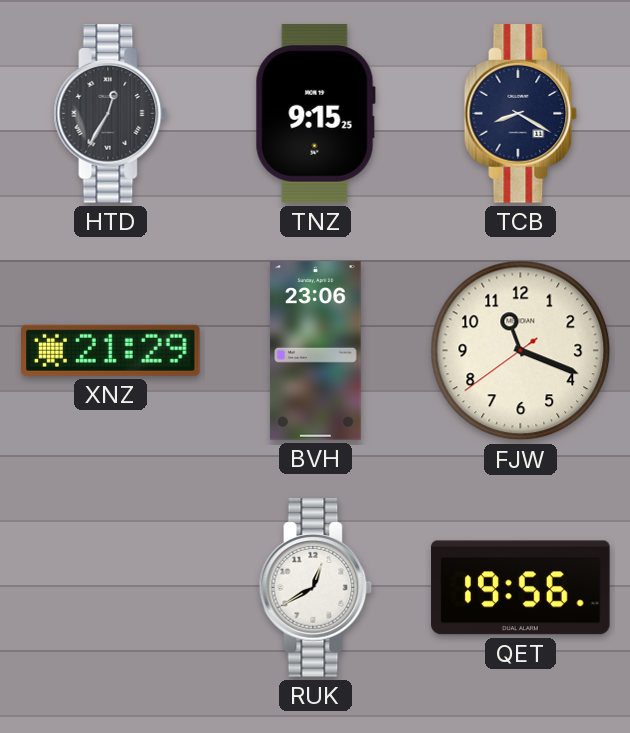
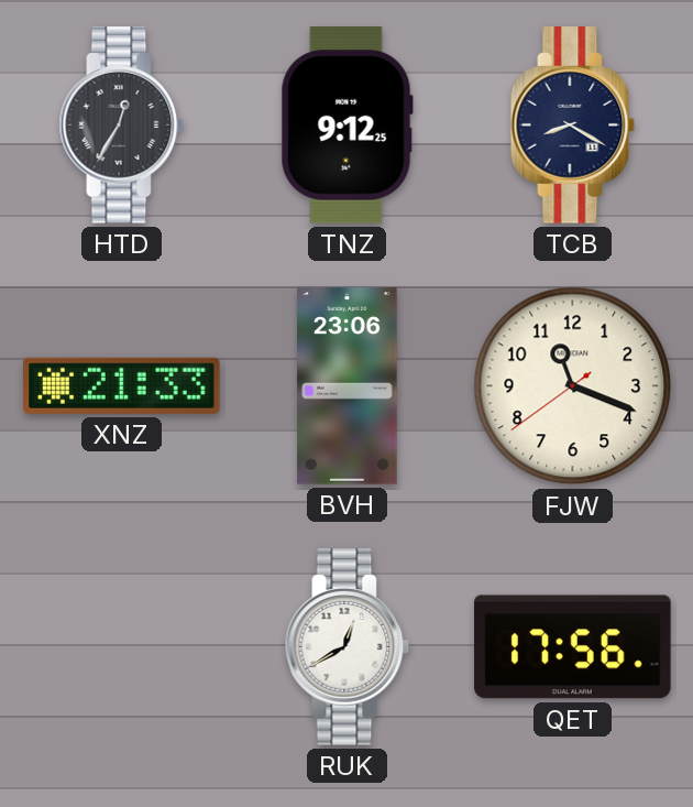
TNZ: 9:15 -> 9:12
XNZ: 21:29 -> 21:33
QET: 19:56 -> 17:56
